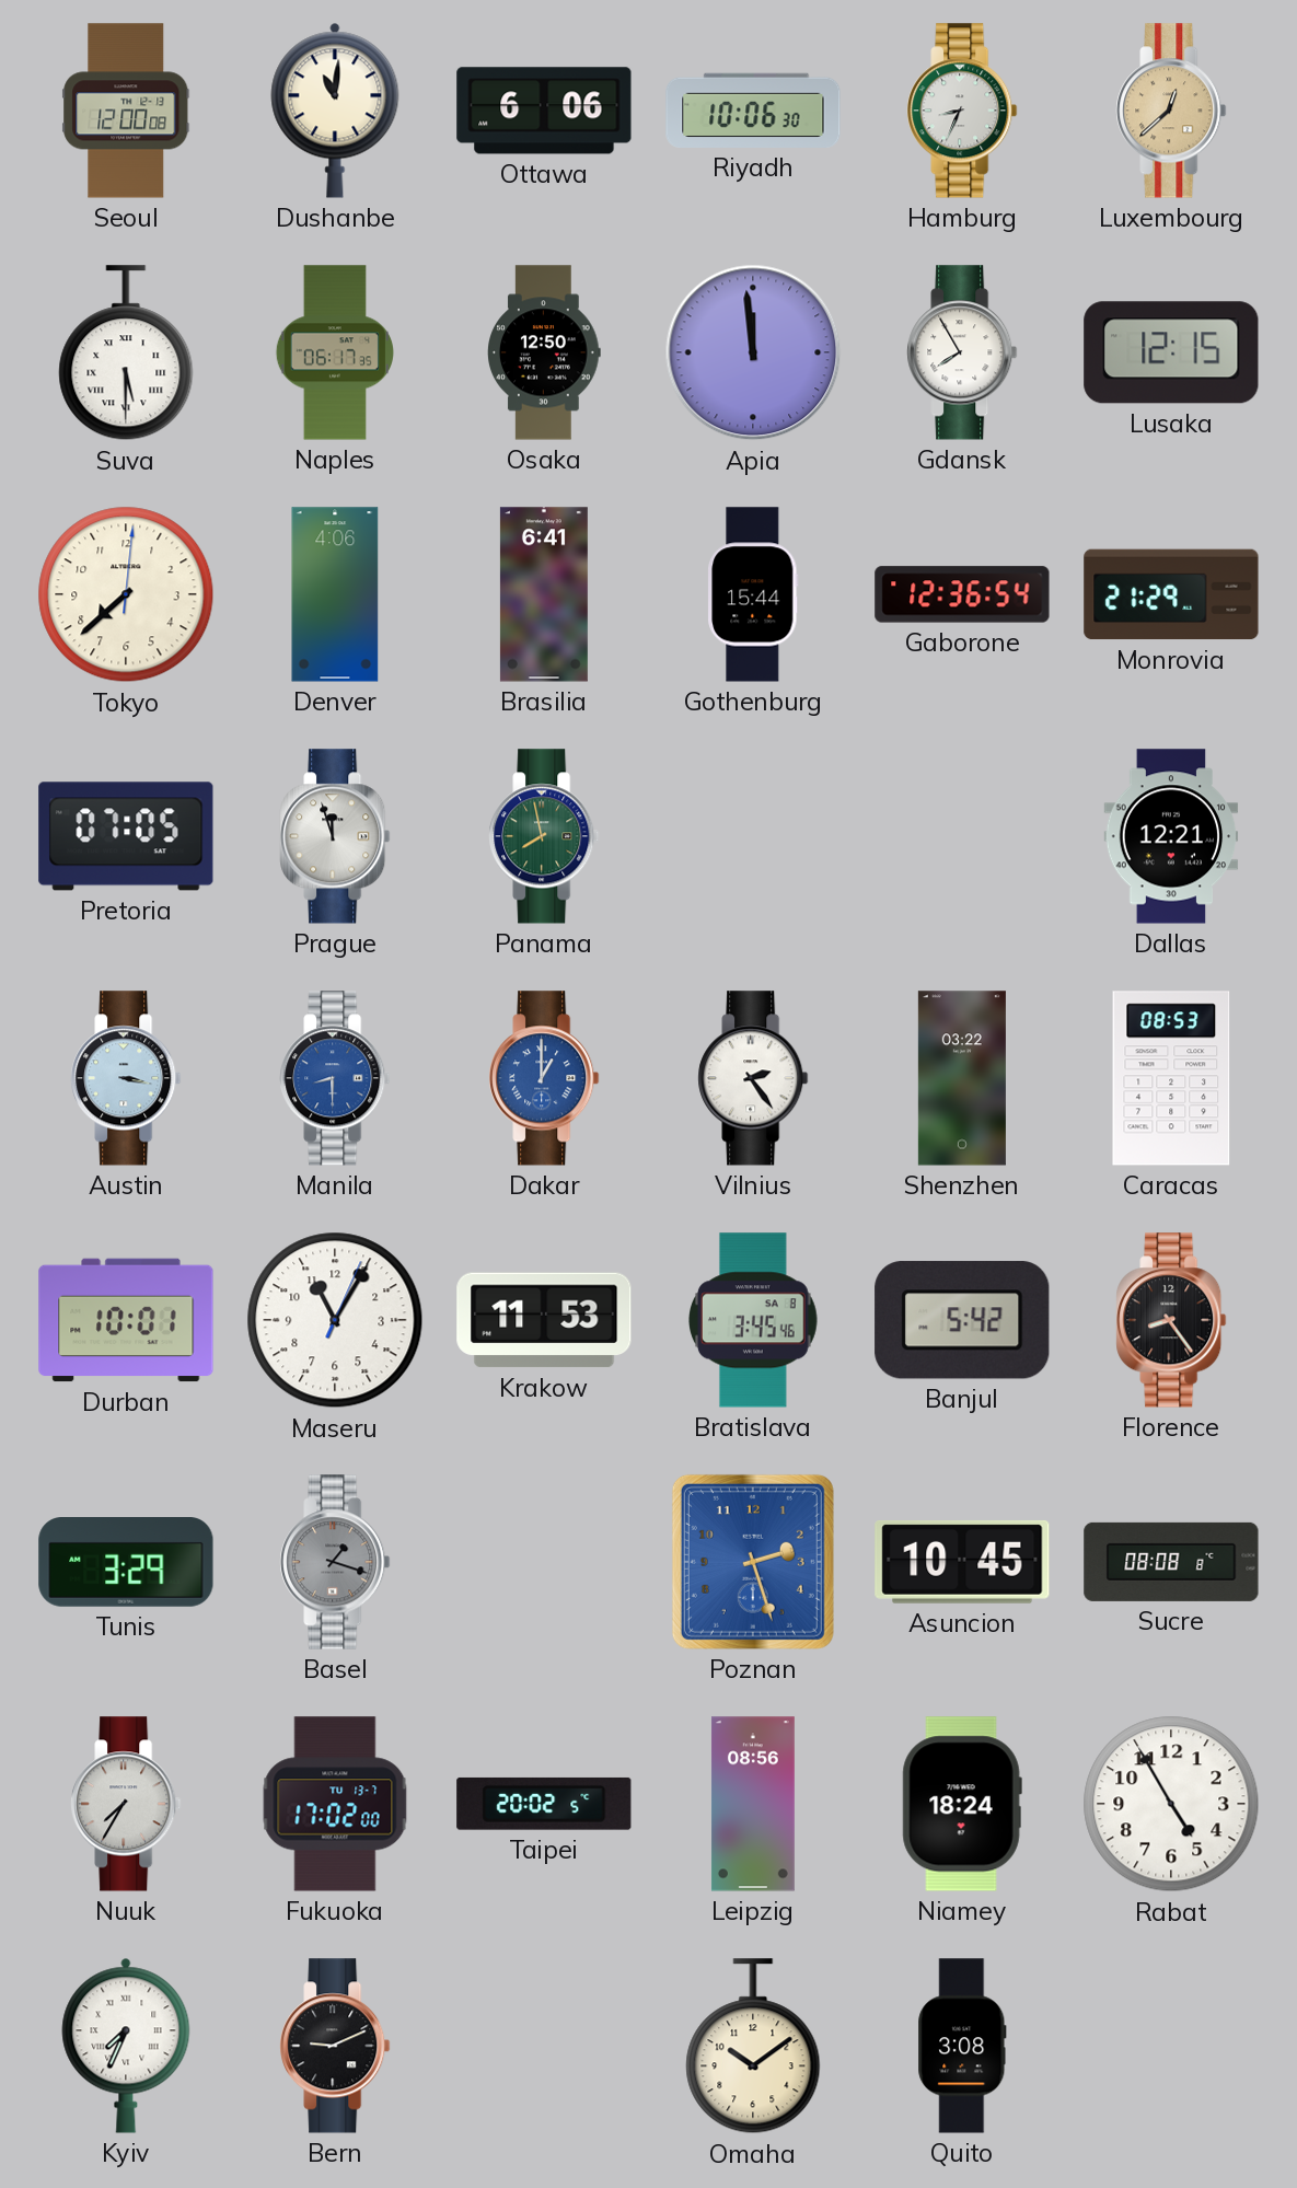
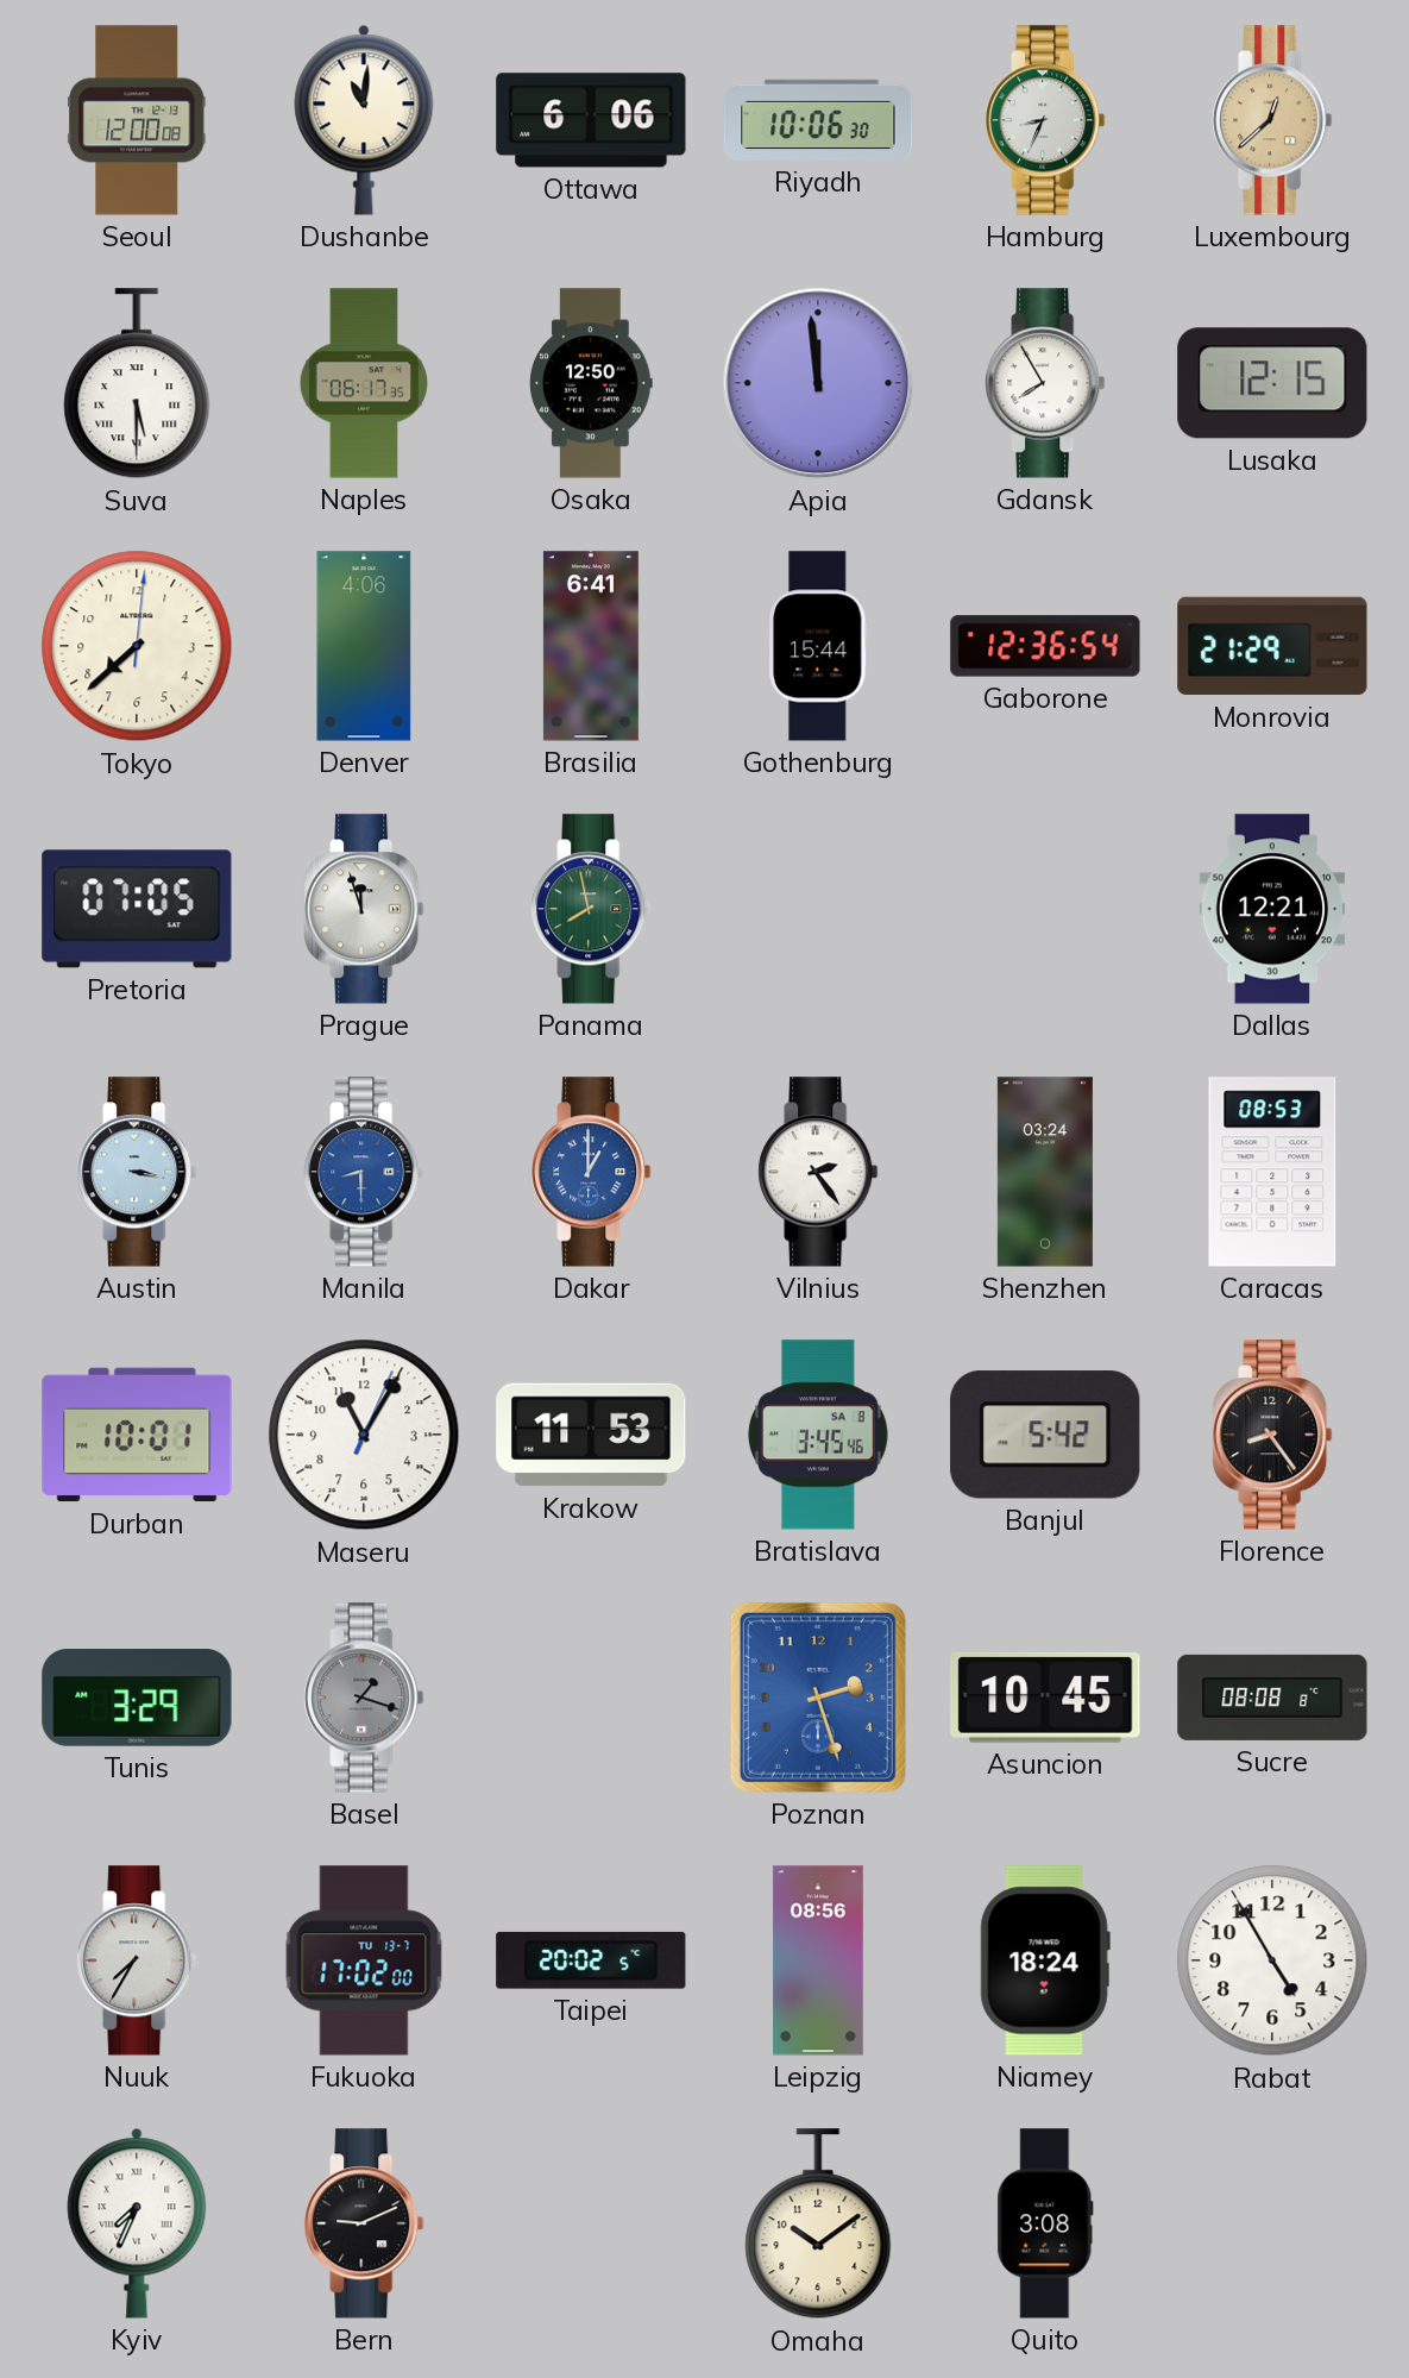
Shenzhen: 03:22 -> 03:24
